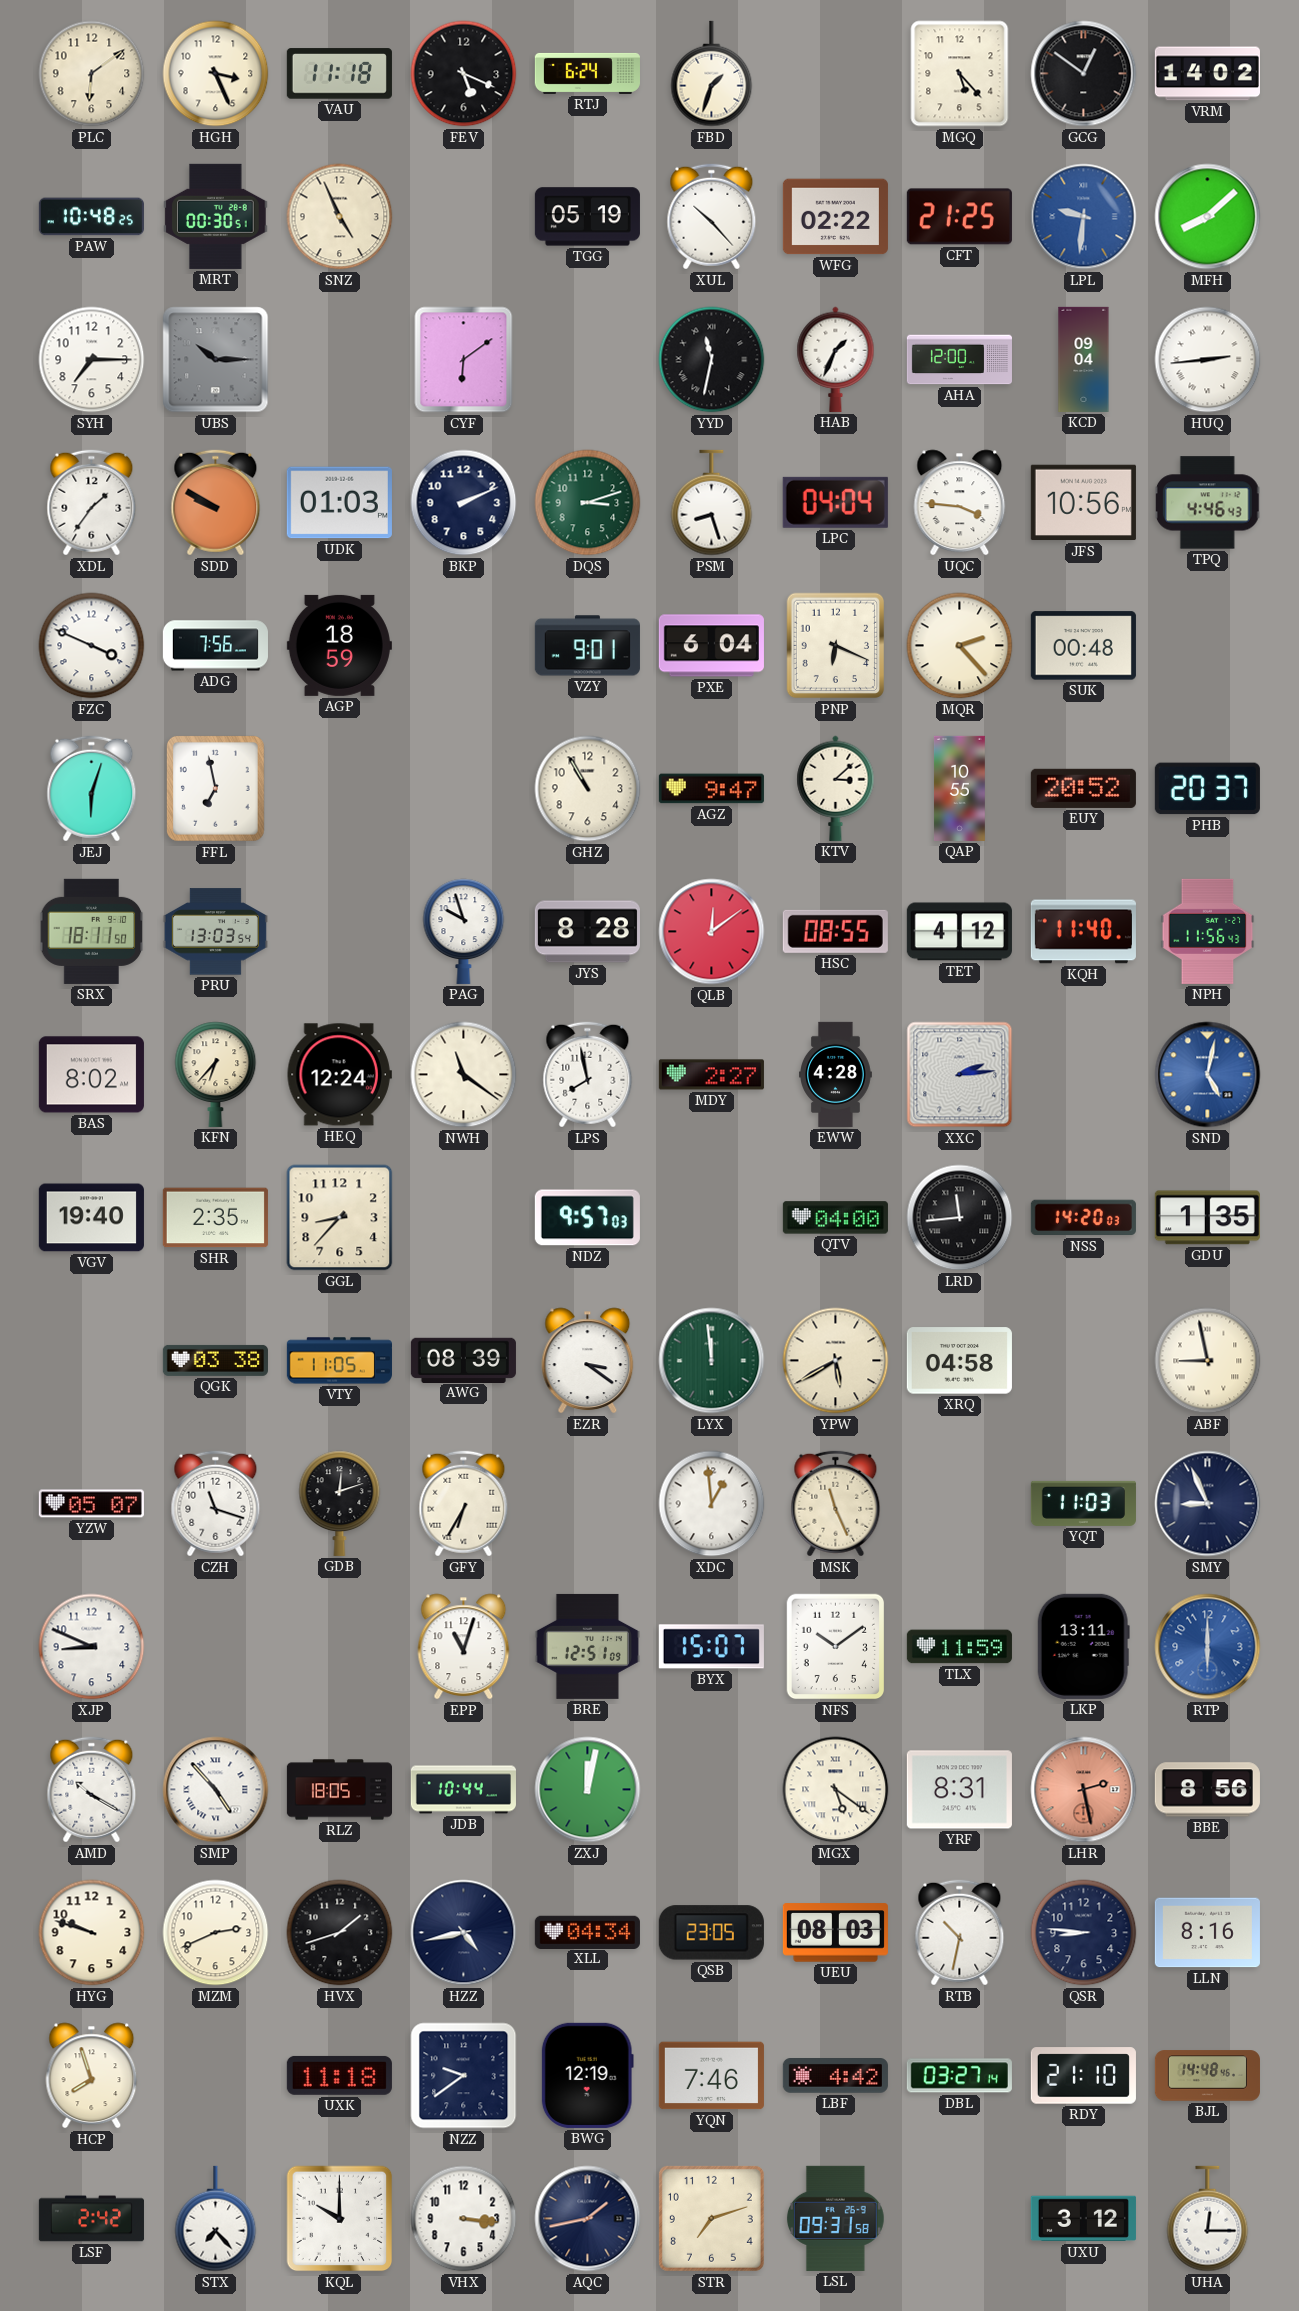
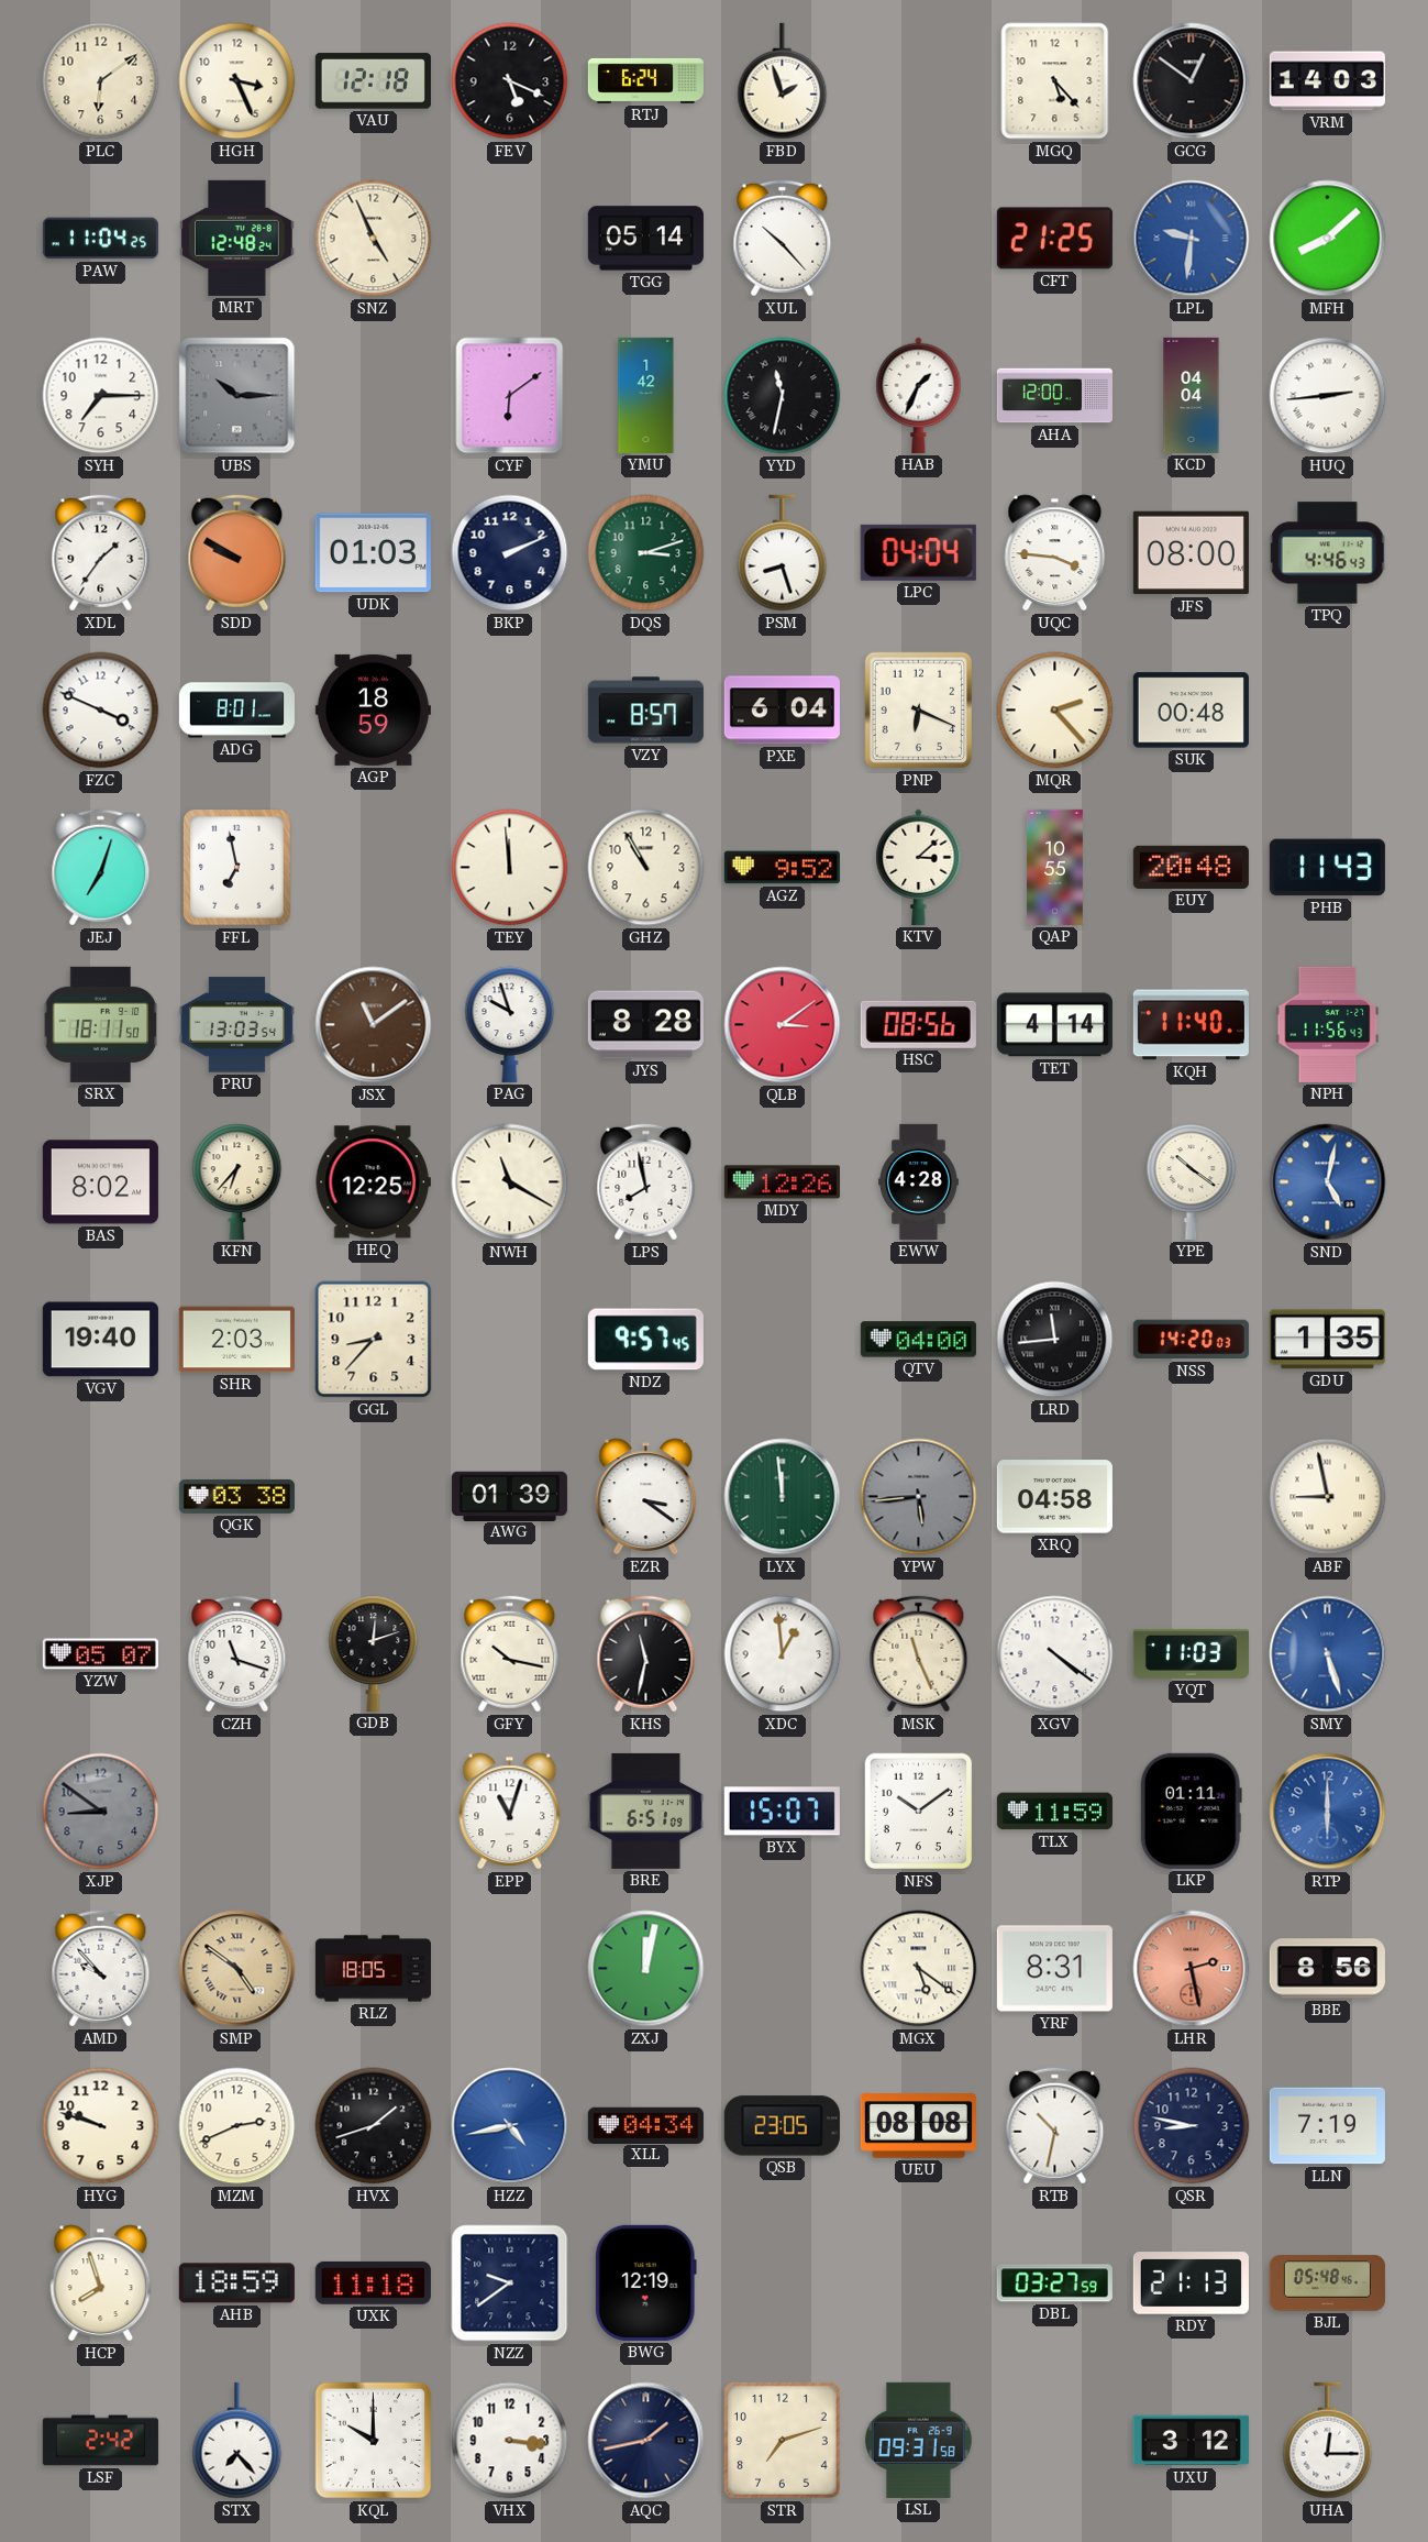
VAU: 11:18 -> 12:18
FBD: 1:33 -> 1:57
VRM: 14:02 -> 14:03
PAW: 10:48 -> 11:04
MRT: 00:30 -> 12:48
TGG: 05:19 -> 05:14
WFG: 02:22 -> none
YMU: none -> 1:42
KCD: 09:04 -> 04:04
JFS: 10:56 -> 08:00
ADG: 7:56 -> 8:01
VZY: 9:01 -> 8:57
JEJ: 6:03 -> 7:03
TEY: none -> 11:59
AGZ: 9:47 -> 9:52
EUY: 20:52 -> 20:48
PHB: 20:37 -> 11:43
JSX: none -> 11:09
QLB: 12:09 -> 3:09
HSC: 08:55 -> 08:56
TET: 4:12 -> 4:14
HEQ: 12:24 -> 12:25
NWH: 11:21 -> 11:20
MDY: 2:27 -> 12:26
XXC: 2:14 -> none
YPE: none -> 10:21
SHR: 2:35 -> 2:03
NDZ: 9:57:03 -> 9:57:45
VTY: 11:05 -> none
AWG: 08:39 -> 01:39
YPW: 5:40 -> 5:44
YPW dial: cream -> grey
GFY: 6:35 -> 10:17
KHS: none -> 11:32
XGV: none -> 4:21
SMY: 8:56 -> 5:27
SMY dial: navy -> blue
XJP: 8:49 -> 8:51
XJP dial: white -> grey
BRE: 12:51 -> 6:51
LKP: 13:11 -> 01:11
AMD: 10:20 -> 9:53
SMP: 4:53 -> 4:51
SMP dial: white -> champagne
JDB: 10:44 -> none
HZZ dial: navy -> blue
UEU: 08:03 -> 08:08
QSR: 8:46 -> 8:47
LLN: 8:16 -> 7:19
AHB: none -> 18:59
YQN: 7:46 -> none
LBF: 4:42 -> none
DBL: 03:27:14 -> 03:27:59
RDY: 21:10 -> 21:13
BJL: 14:48 -> 05:48
